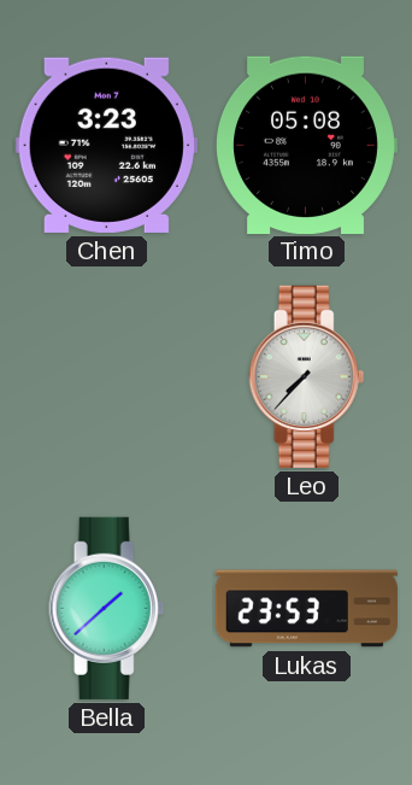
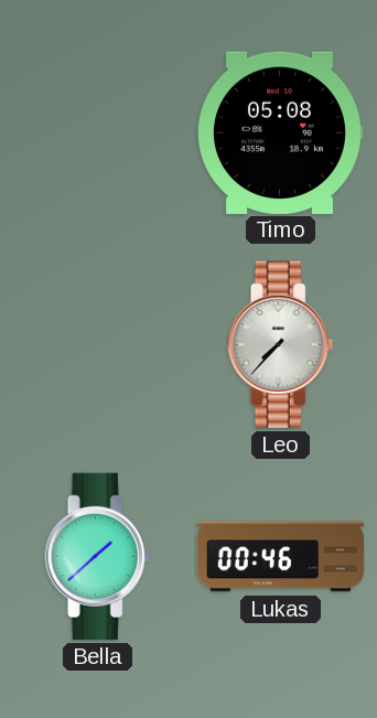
Chen: 3:23 -> none
Lukas: 23:53 -> 00:46
